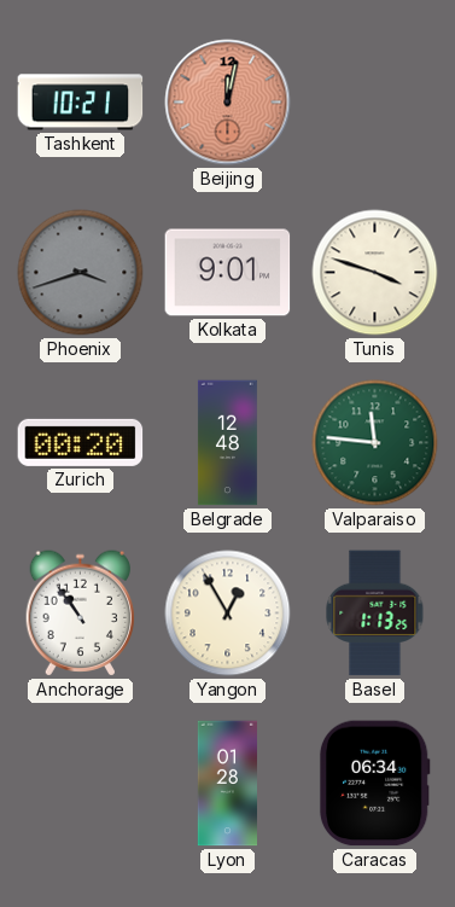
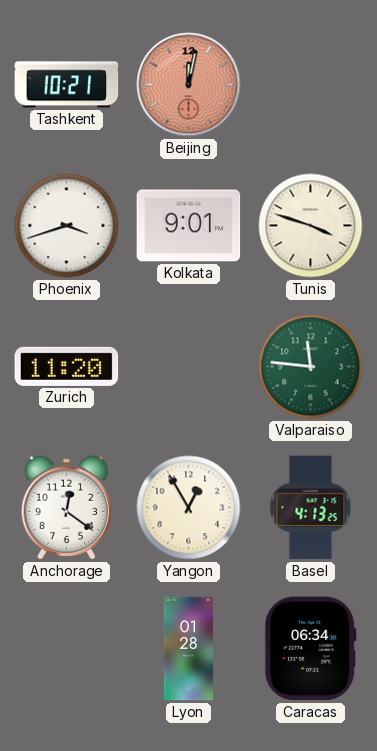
Phoenix dial: grey -> white
Zurich: 00:20 -> 11:20
Belgrade: 12:48 -> none
Anchorage: 10:54 -> 12:21
Basel: 1:13 -> 4:13
